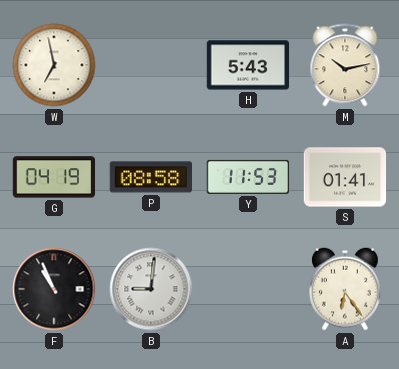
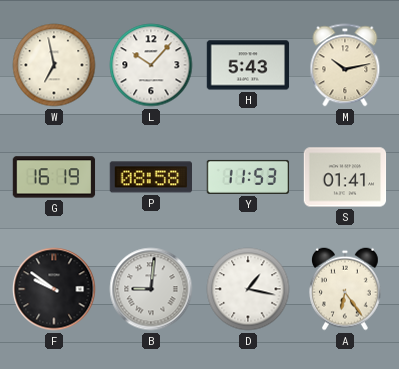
L: none -> 10:07
G: 04:19 -> 16:19
F: 10:56 -> 9:51
D: none -> 1:17
